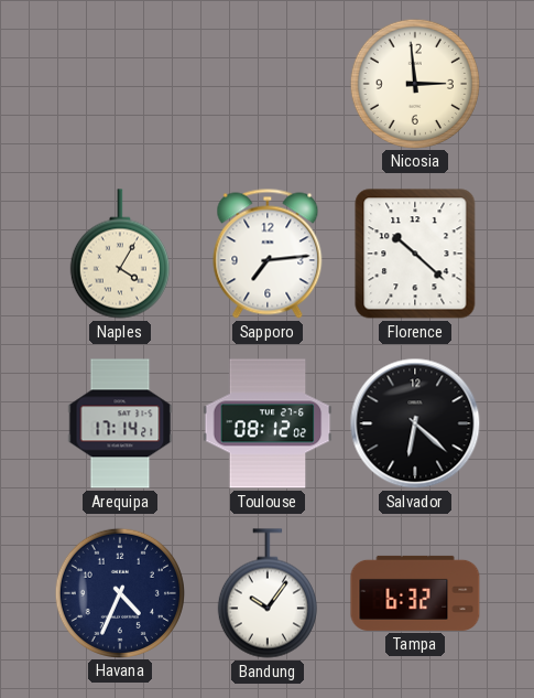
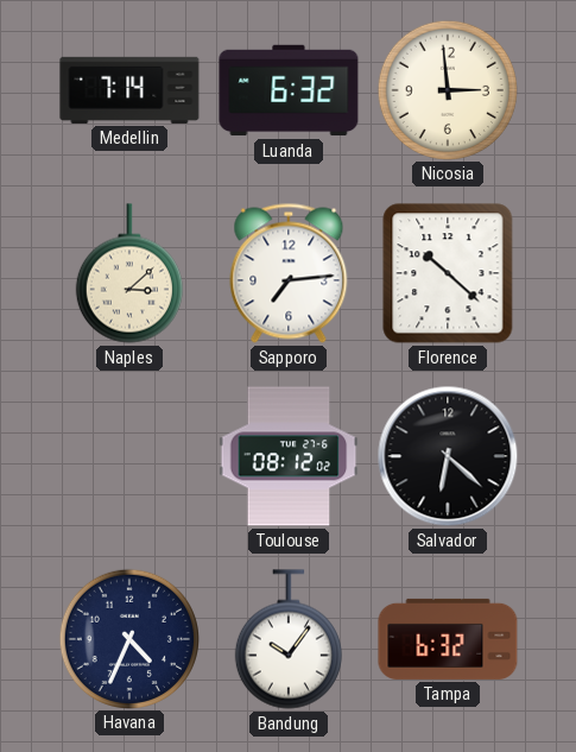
Medellin: none -> 7:14
Luanda: none -> 6:32
Naples: 4:05 -> 3:08
Arequipa: 17:14 -> none
